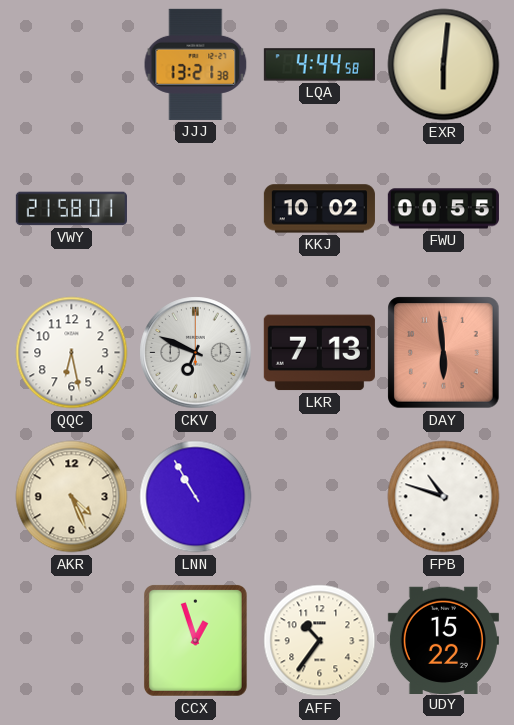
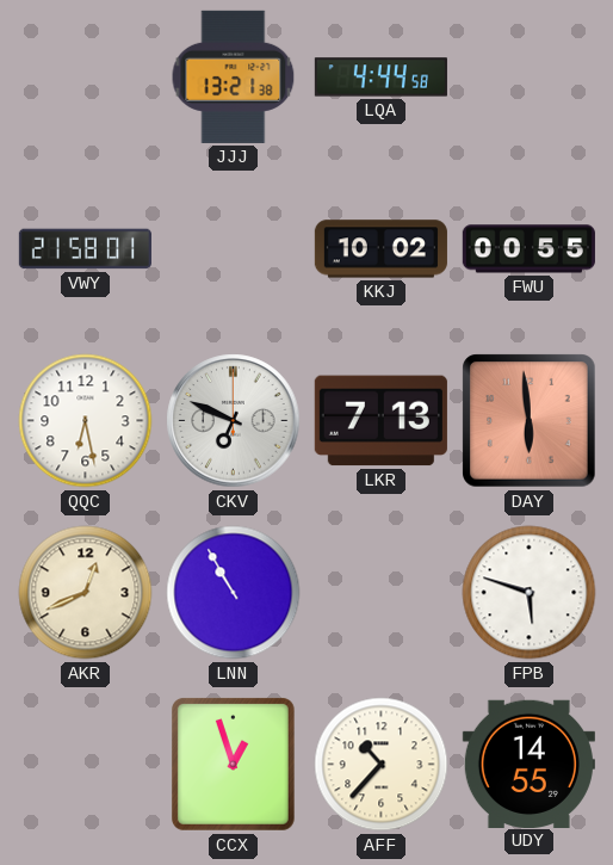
EXR: 6:01 -> none
AKR: 4:26 -> 12:41
FPB: 10:48 -> 5:48
AFF: 10:36 -> 10:37
UDY: 15:22 -> 14:55
